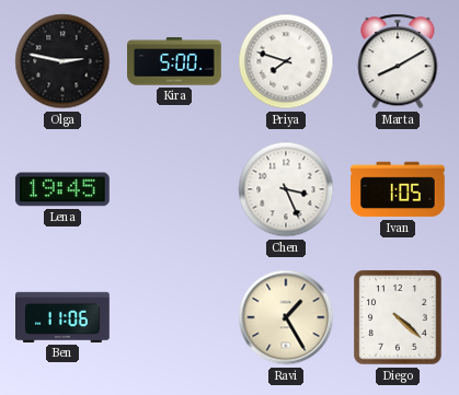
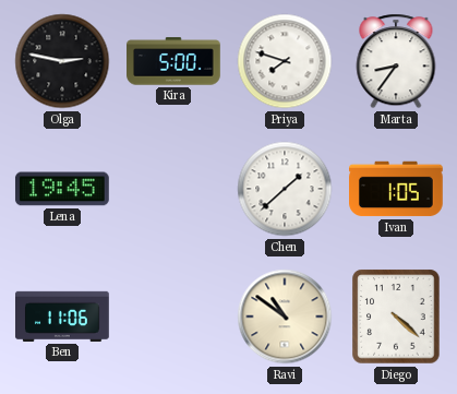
Marta: 8:10 -> 8:36
Chen: 3:26 -> 1:38
Ravi: 1:25 -> 10:51
